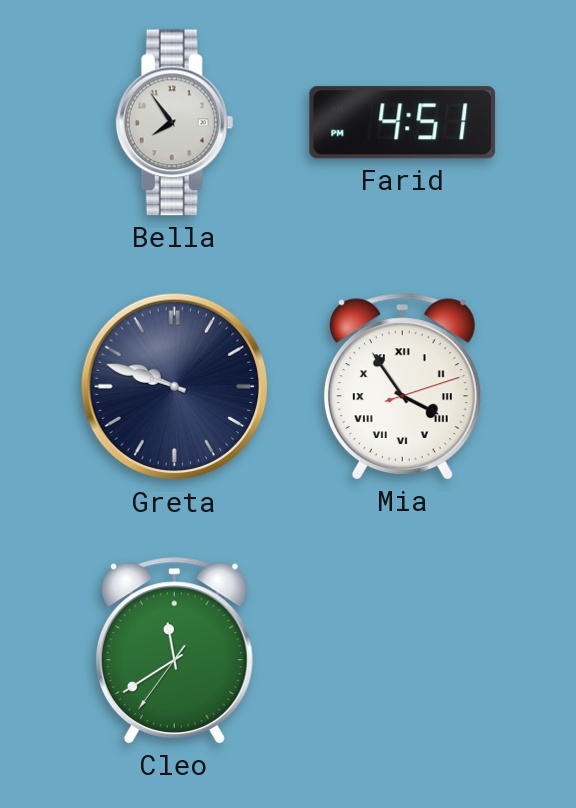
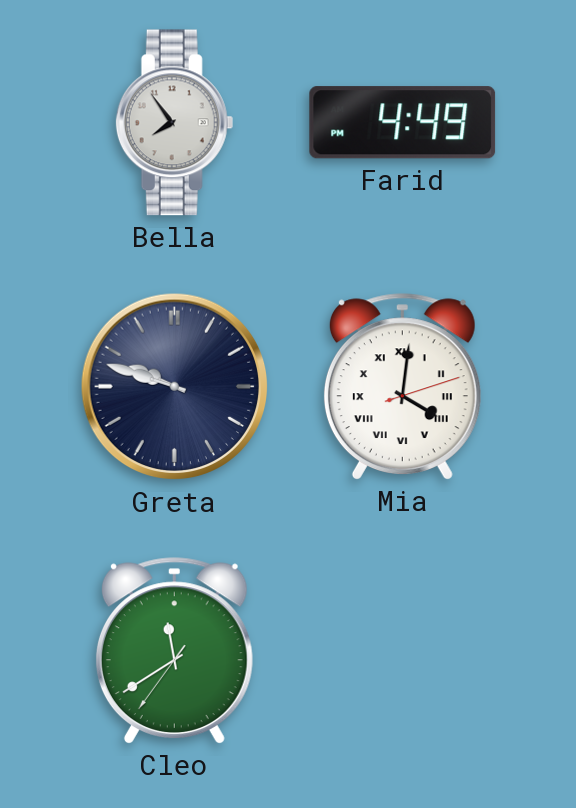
Farid: 4:51 -> 4:49
Mia: 3:54 -> 4:01
